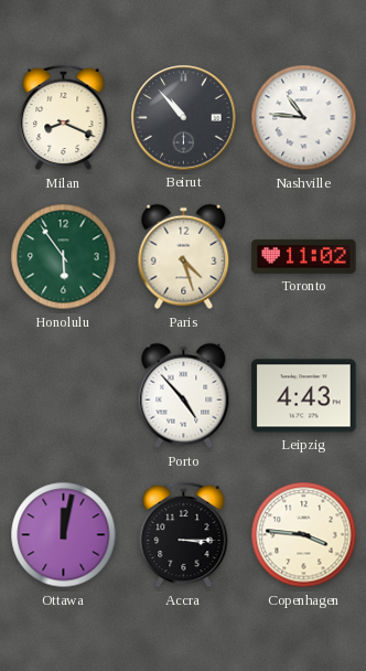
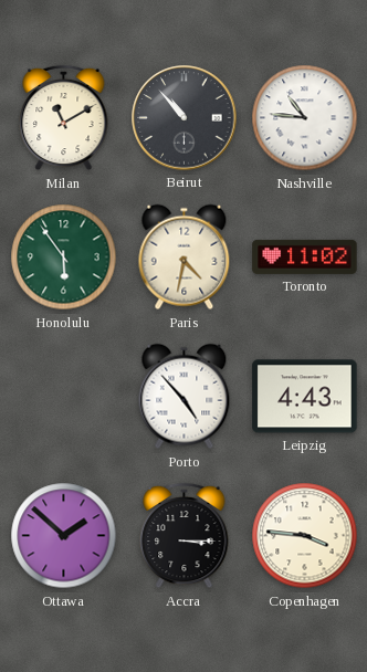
Milan: 8:19 -> 11:10
Paris: 4:27 -> 4:32
Ottawa: 12:02 -> 1:52
